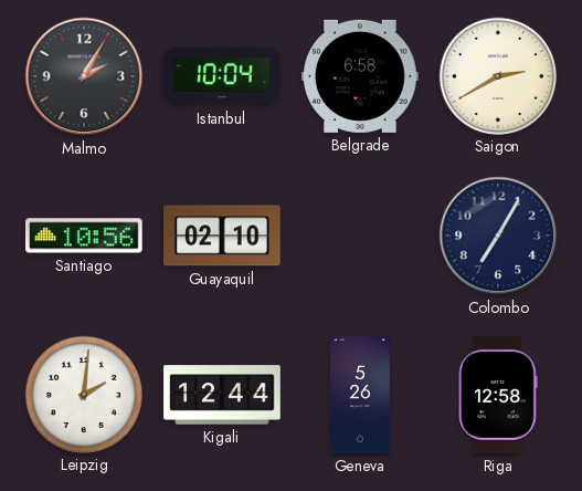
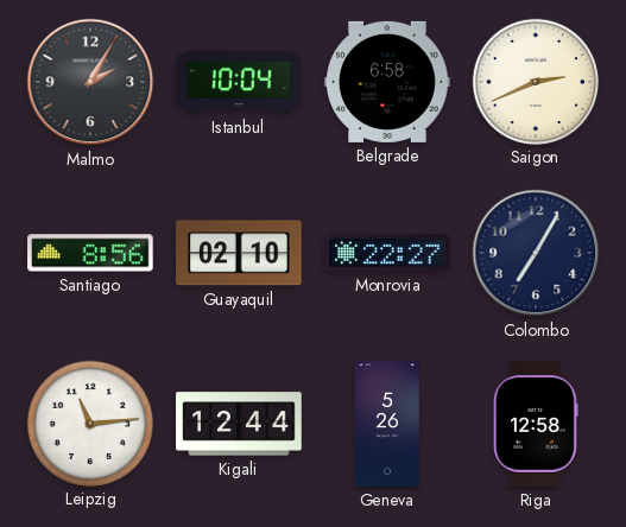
Saigon: 2:40 -> 2:41
Santiago: 10:56 -> 8:56
Monrovia: none -> 22:27
Leipzig: 2:01 -> 11:14
